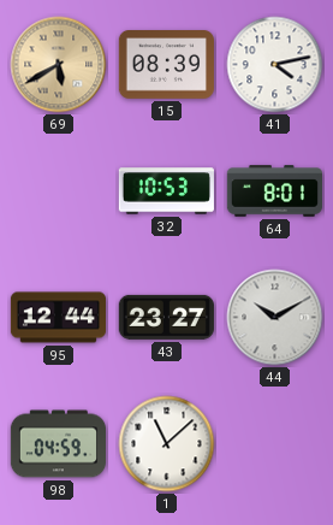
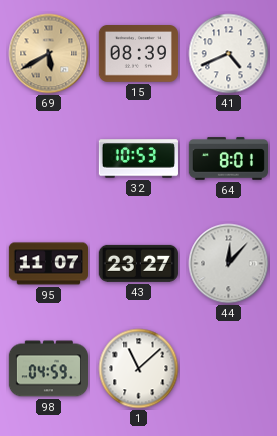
41: 4:13 -> 4:41
95: 12:44 -> 11:07
44: 10:10 -> 12:07
